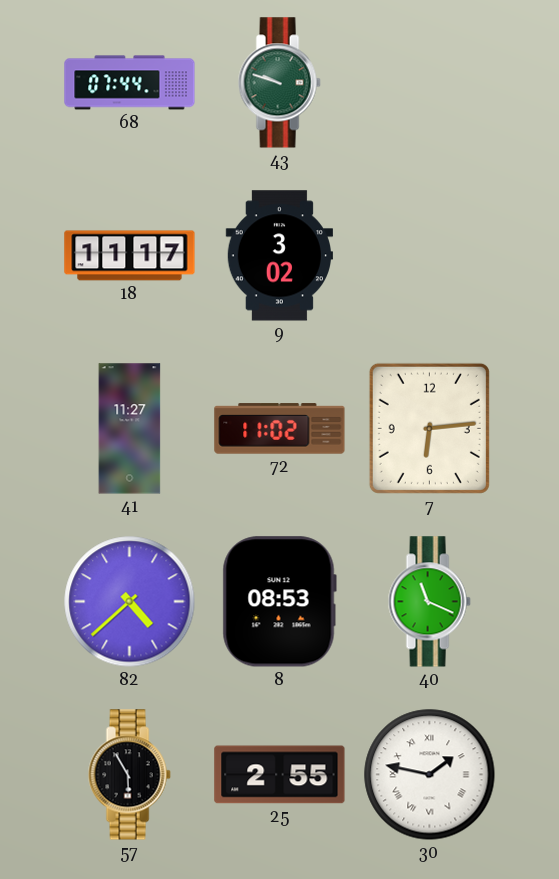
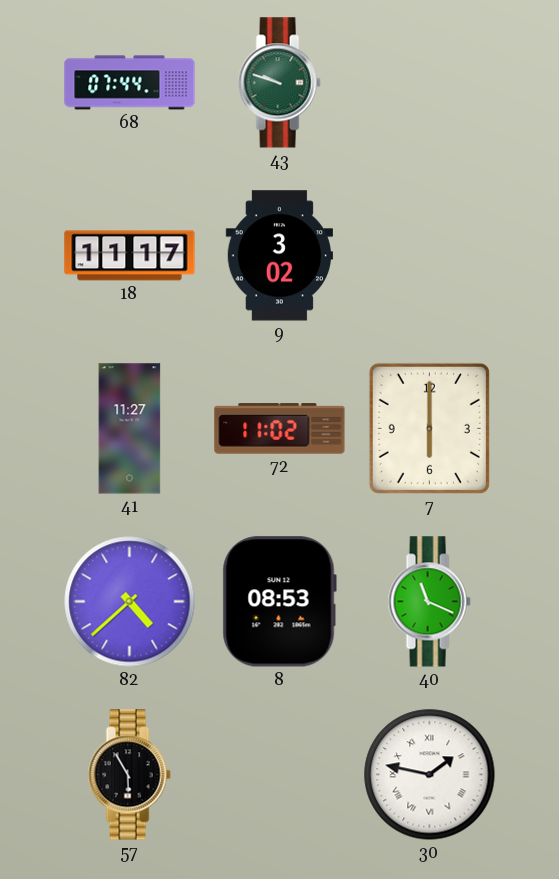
7: 6:14 -> 6:00
25: 2:55 -> none
